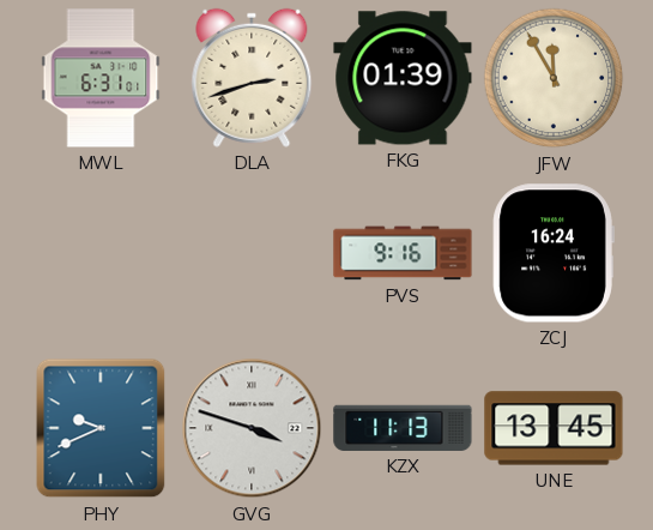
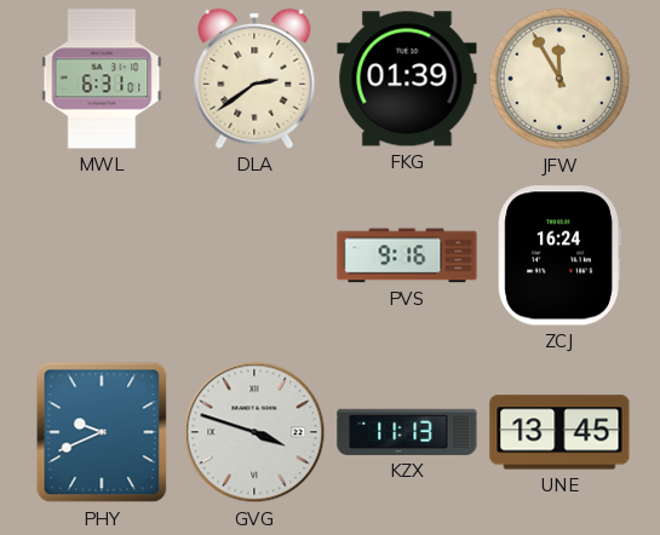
DLA: 2:42 -> 2:39
